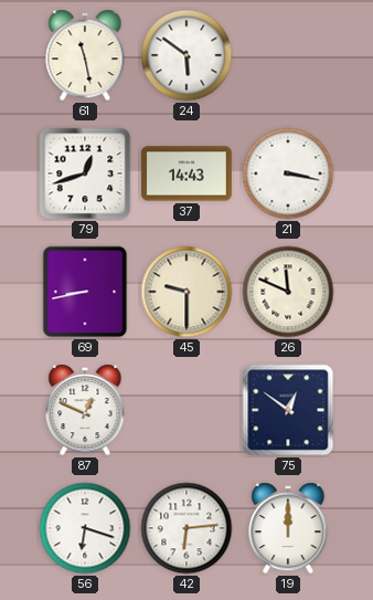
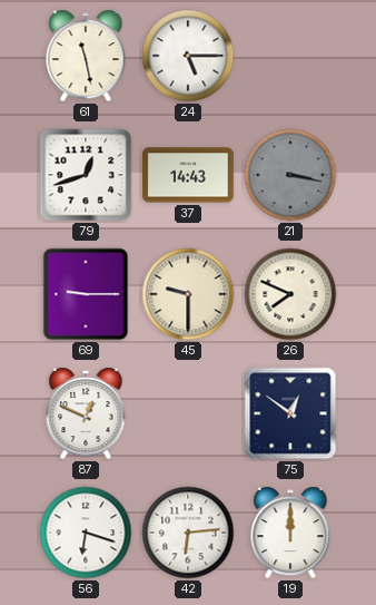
24: 5:51 -> 5:15
21 dial: white -> grey
69: 8:43 -> 9:15
26: 11:49 -> 7:49
